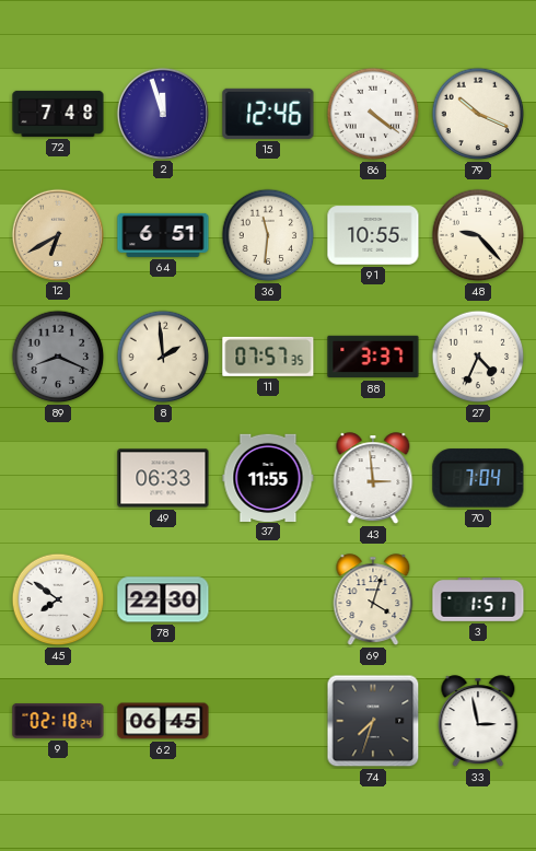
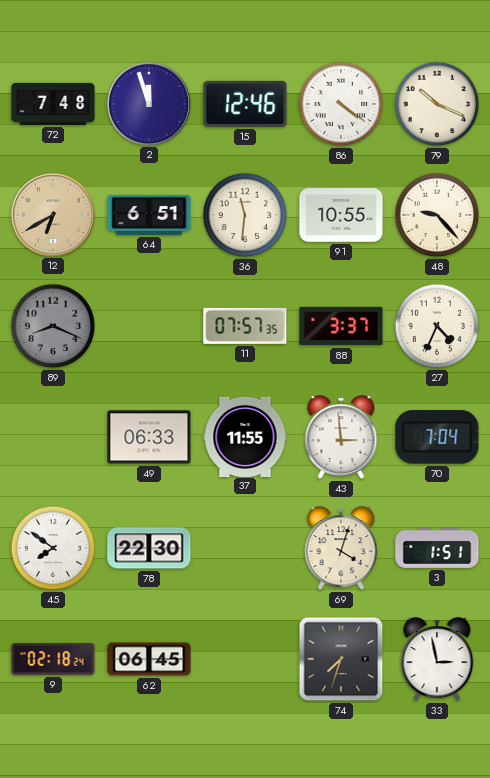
8: 1:59 -> none
